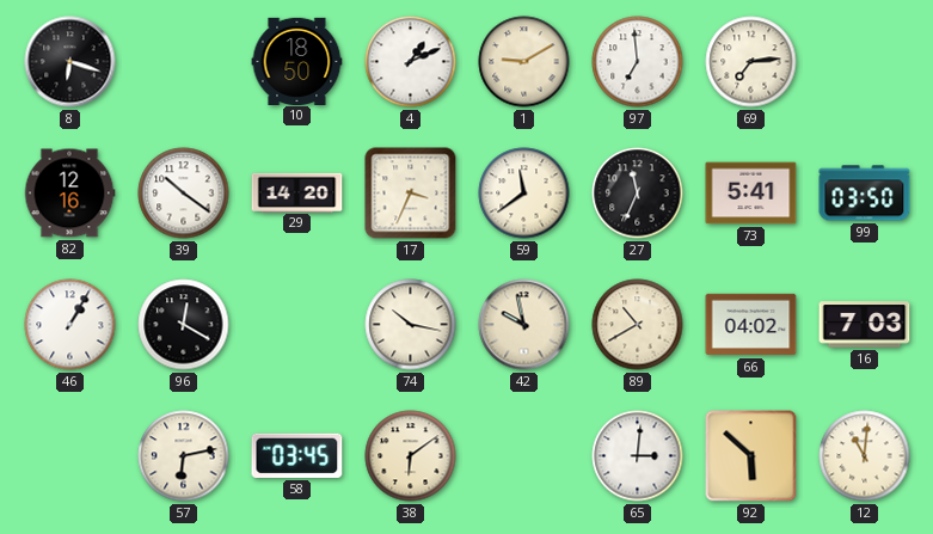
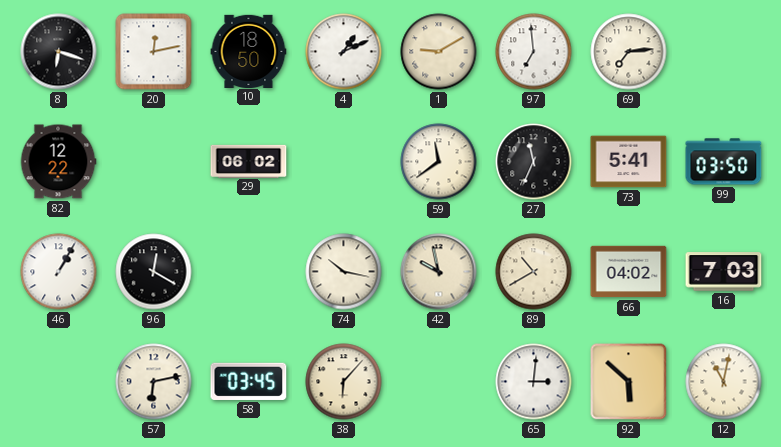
20: none -> 12:13
82: 12:16 -> 12:22
39: 10:21 -> none
29: 14:20 -> 06:02
17: 3:34 -> none
38: 6:09 -> 6:07
12: 11:01 -> 11:02
